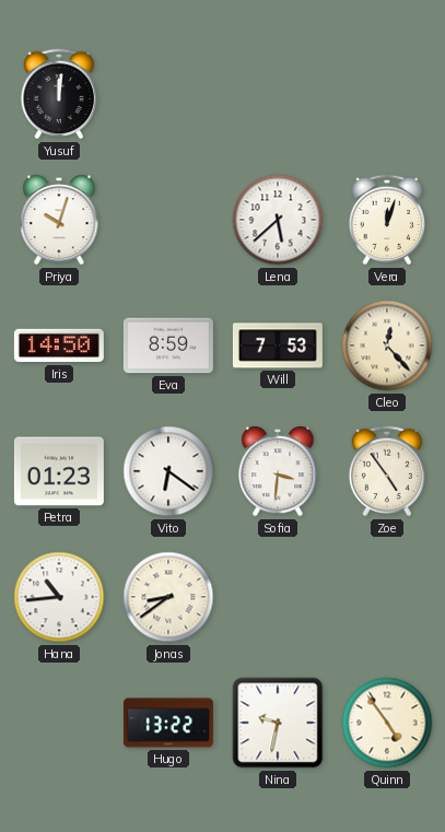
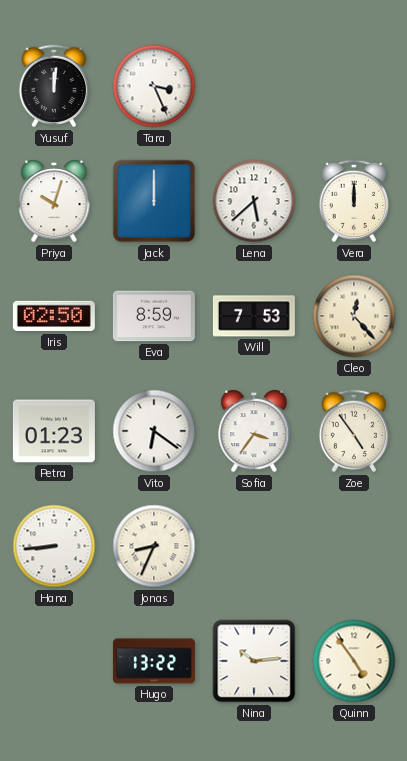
Tara: none -> 3:26
Jack: none -> 12:00
Vera: 12:03 -> 12:00
Iris: 14:50 -> 02:50
Sofia: 3:31 -> 3:36
Hana: 10:44 -> 8:44
Jonas: 8:39 -> 8:34
Nina: 9:32 -> 10:14
